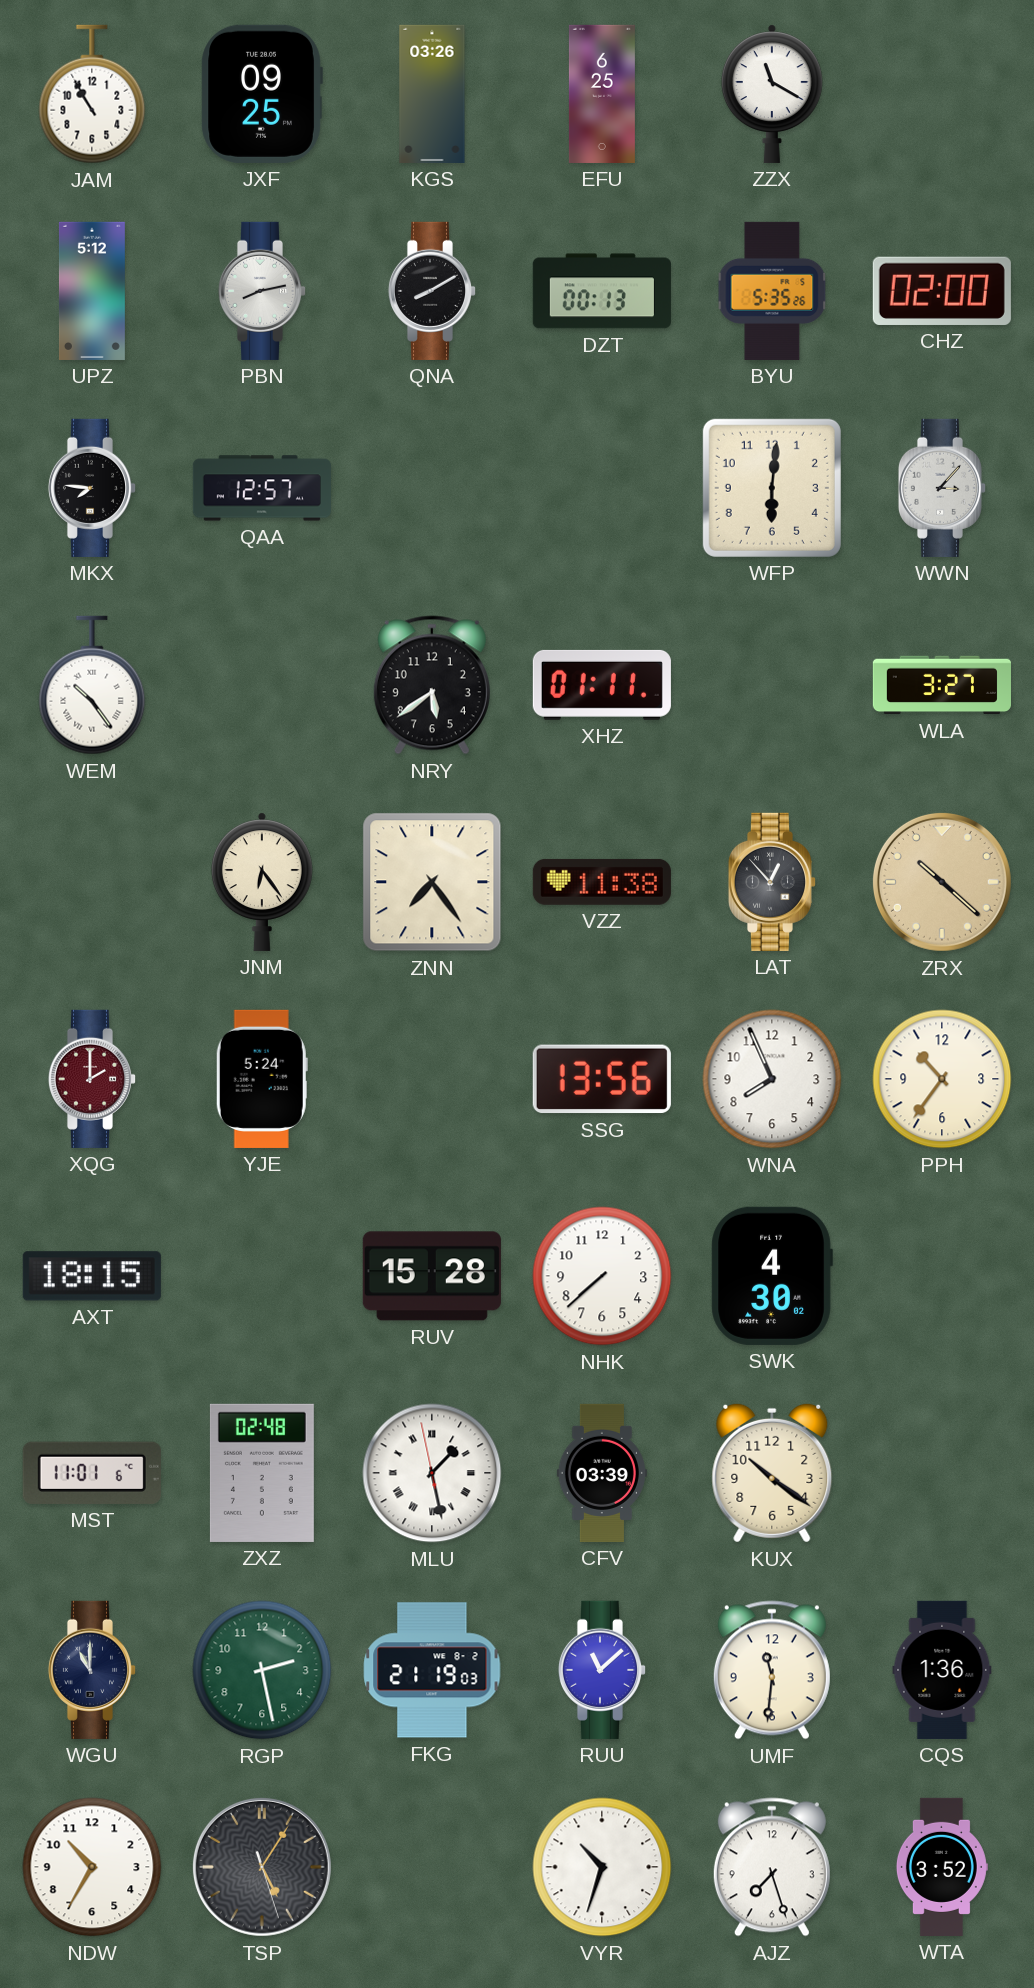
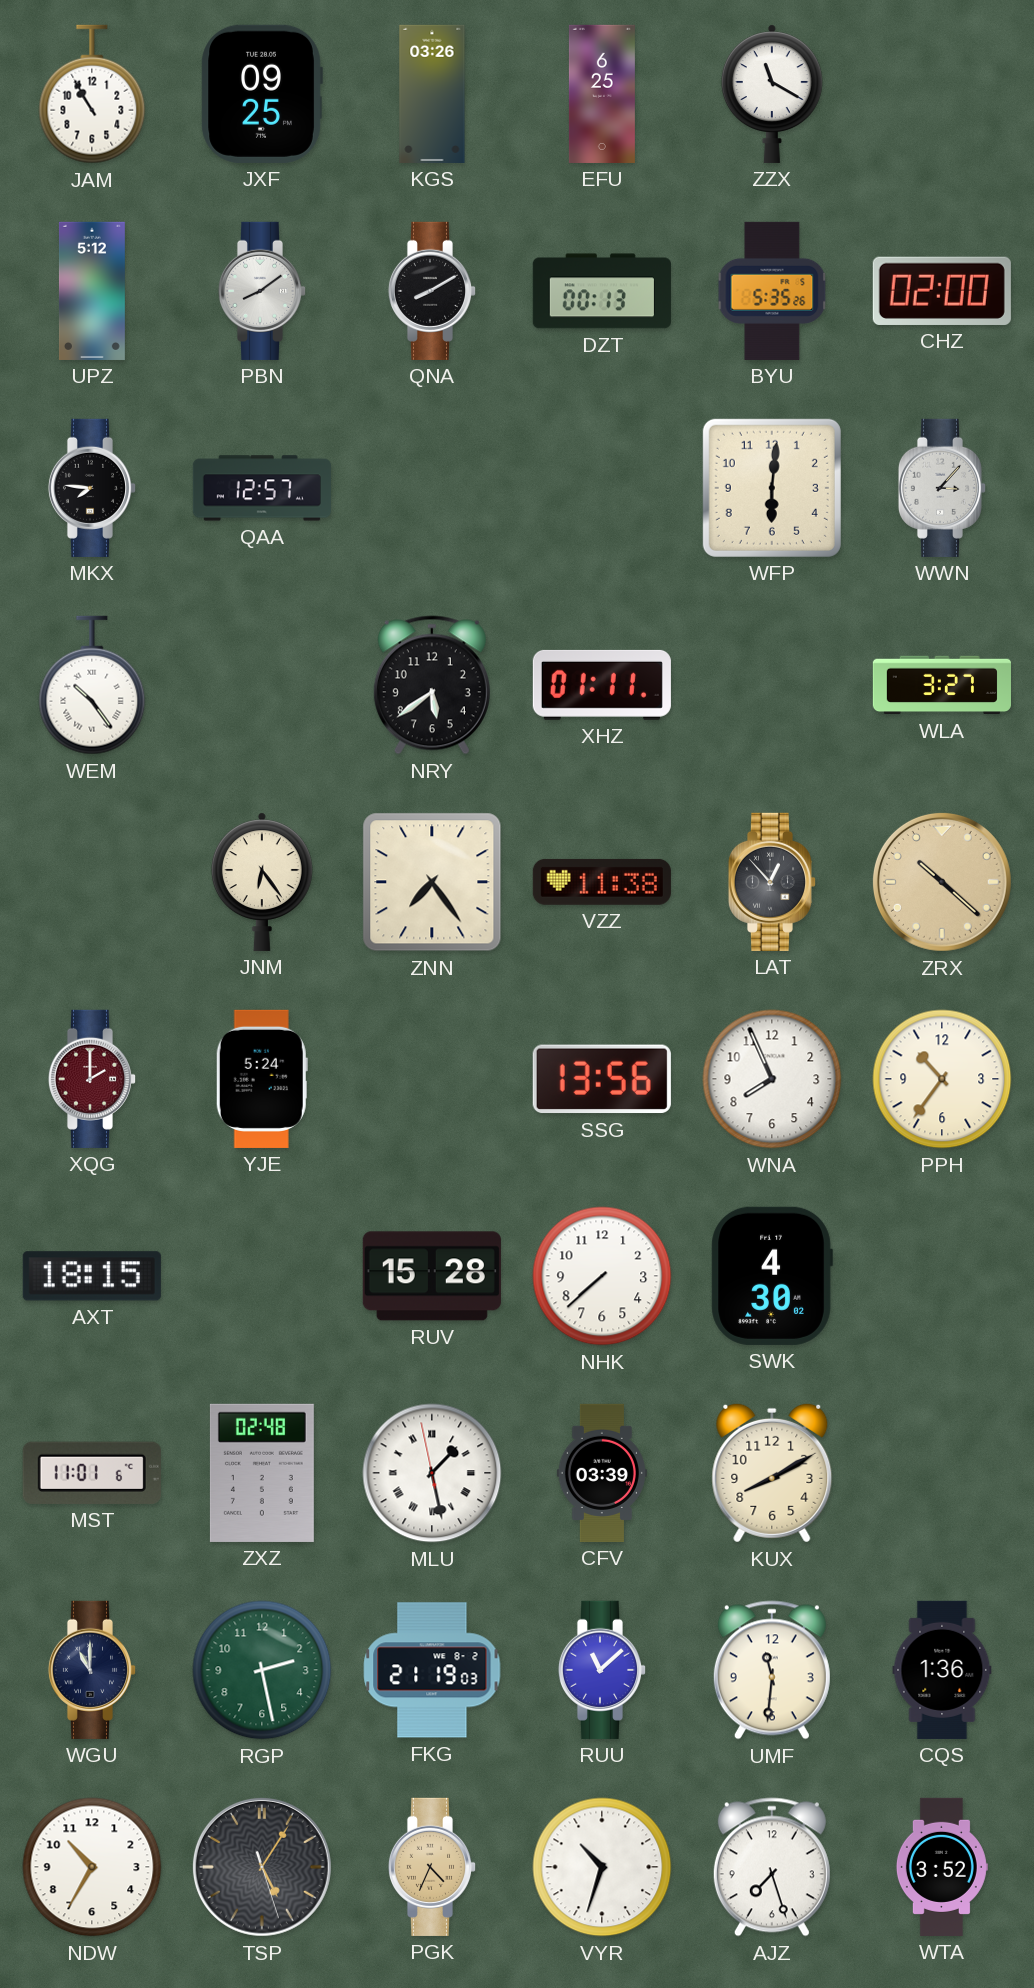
PBN: 8:13 -> 8:09
KUX: 10:21 -> 8:10
PGK: none -> 4:34
